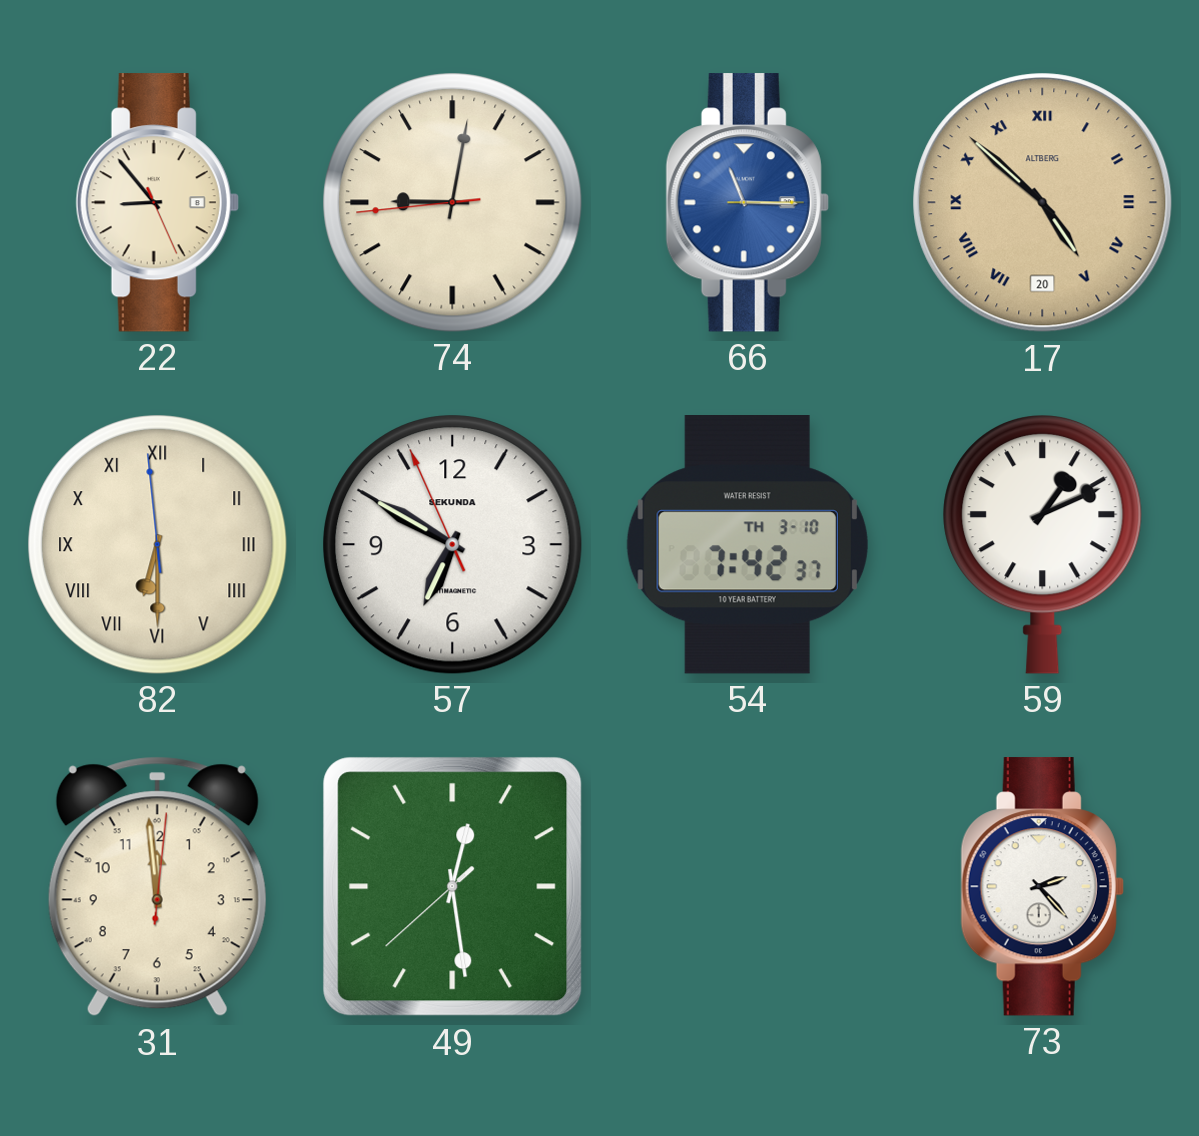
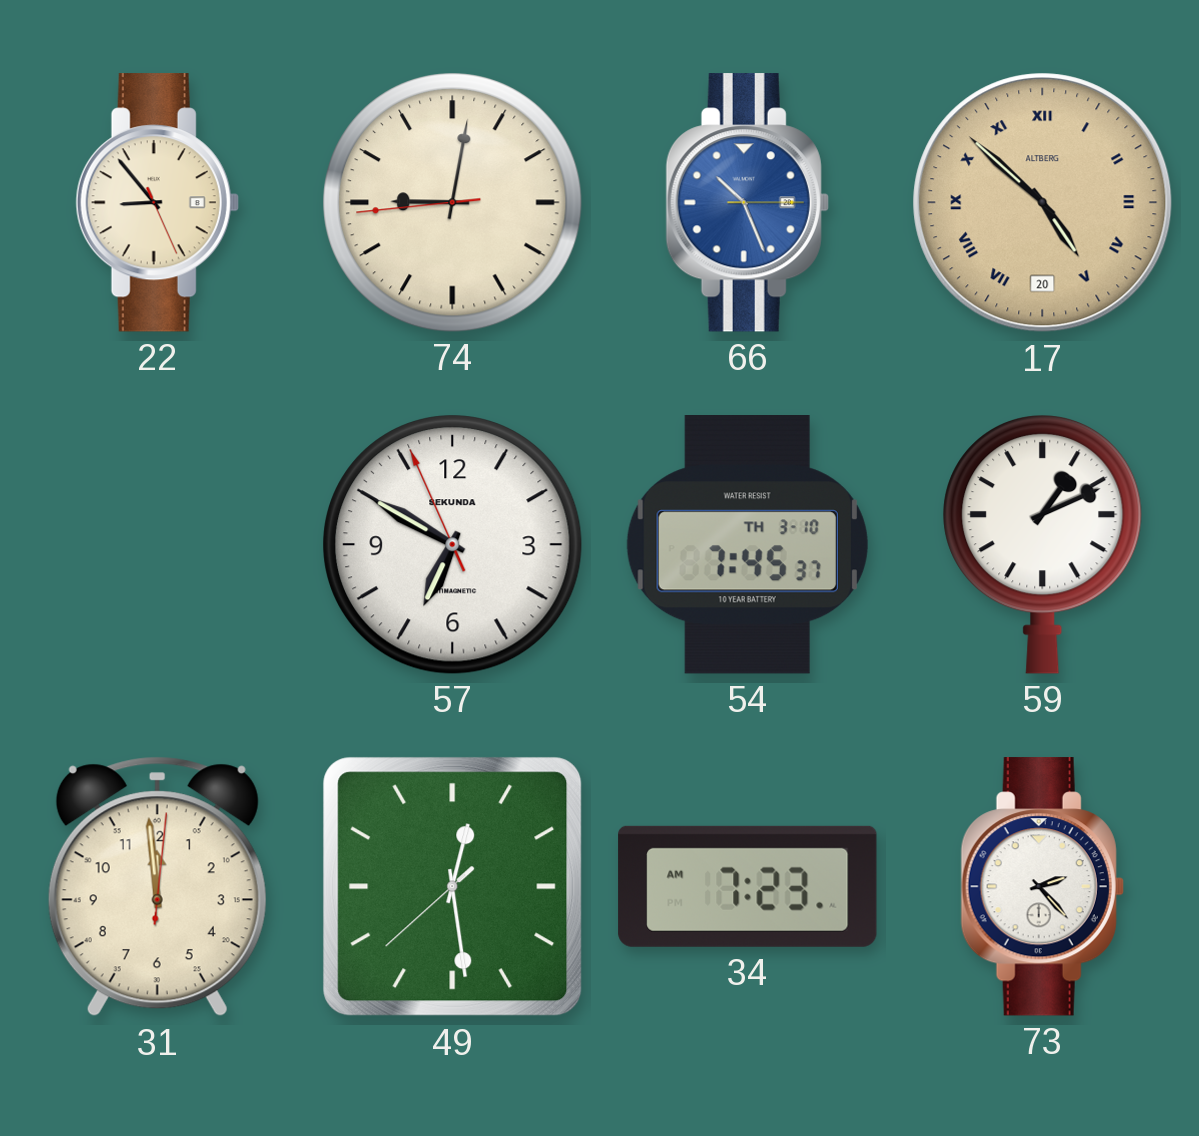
66: 11:15 -> 10:26
82: 6:29 -> none
54: 7:42 -> 7:45
34: none -> 7:23
